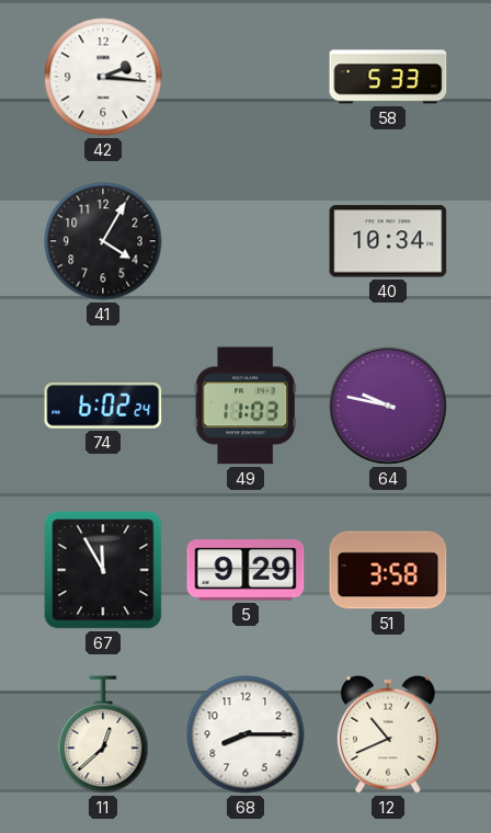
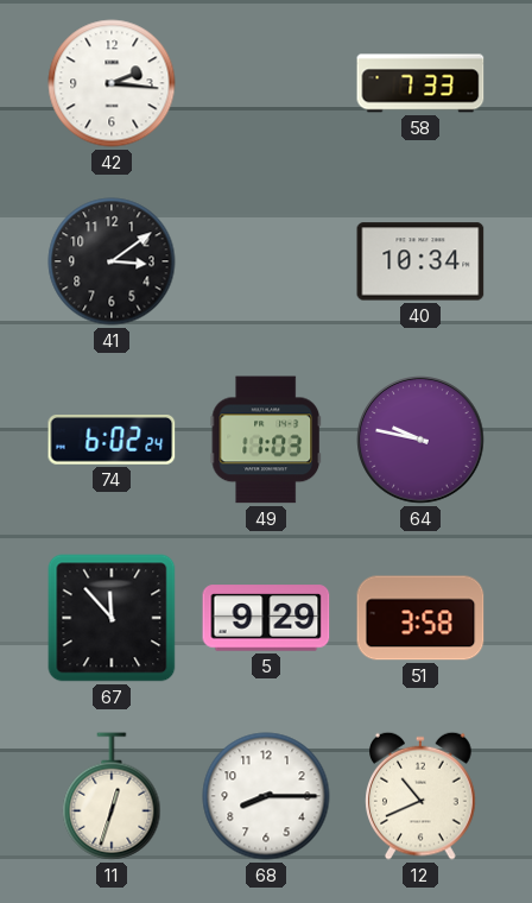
58: 5:33 -> 7:33
41: 4:05 -> 3:09
67: 11:55 -> 11:53
11: 12:38 -> 12:33
